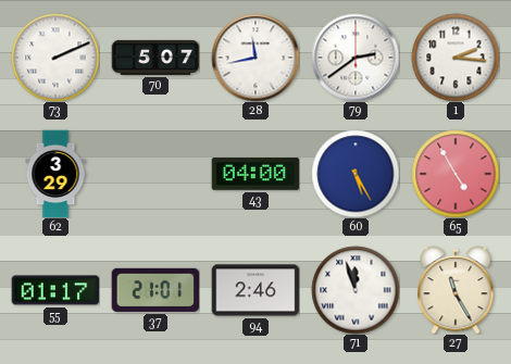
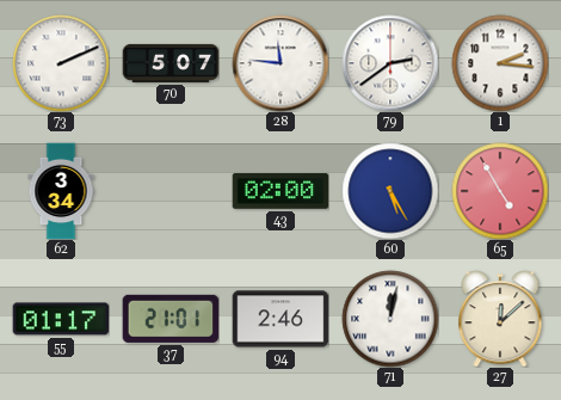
28: 11:43 -> 11:46
62: 3:29 -> 3:34
43: 04:00 -> 02:00
71: 11:57 -> 12:02
27: 11:25 -> 12:08
